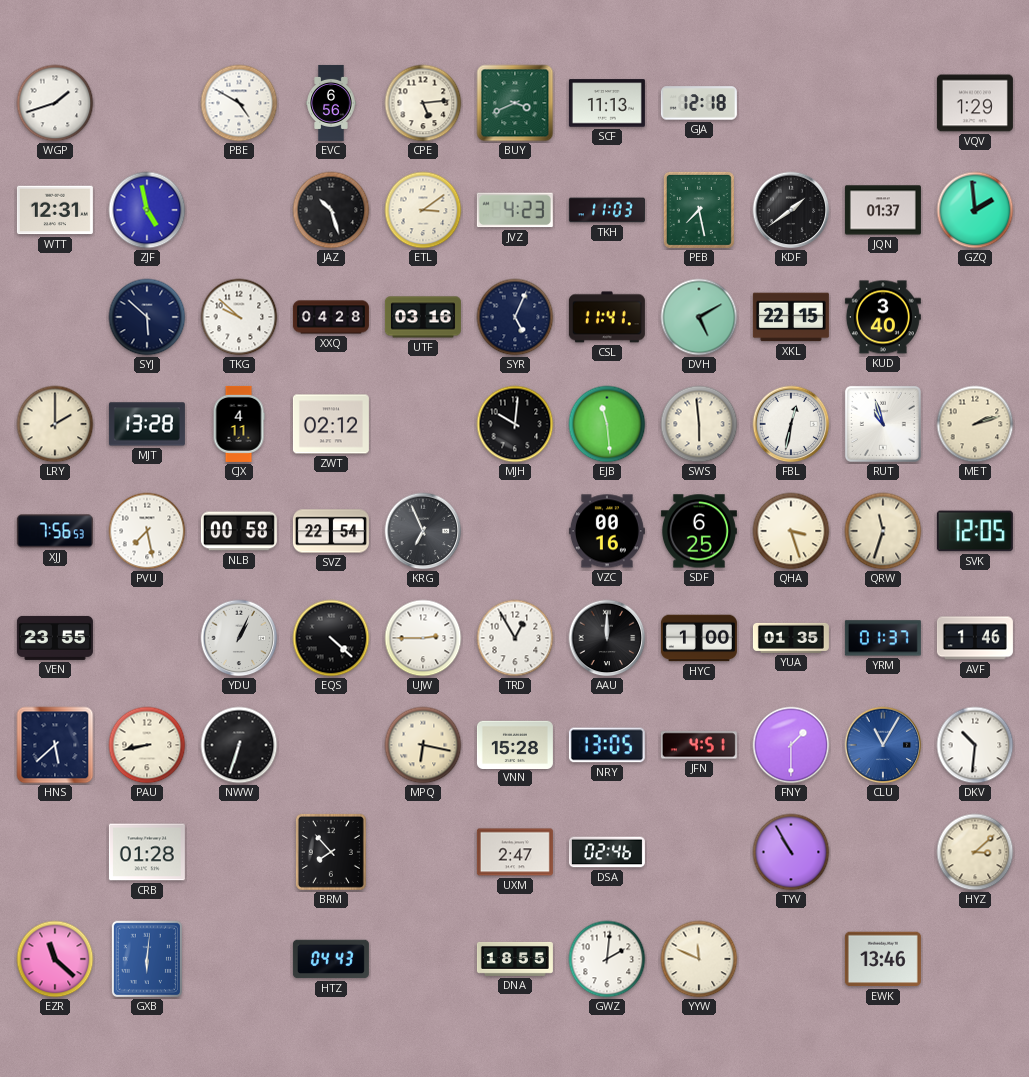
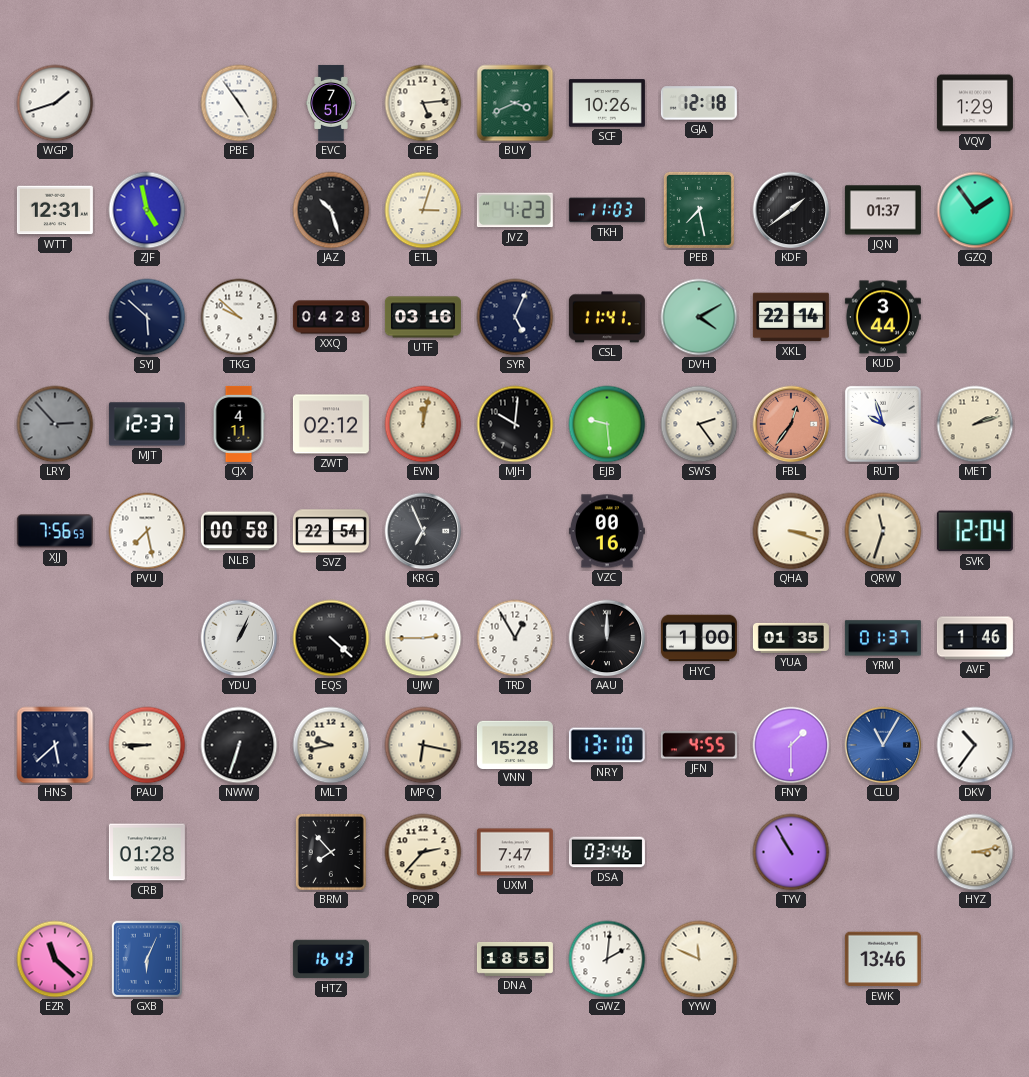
PBE: 4:50 -> 4:54
EVC: 6:56 -> 7:51
SCF: 11:13 -> 10:26
ETL: 3:09 -> 3:03
GZQ: 1:59 -> 1:54
DVH: 5:10 -> 4:10
XKL: 22:15 -> 22:14
KUD: 3:40 -> 3:44
LRY: 2:00 -> 2:53
LRY dial: cream -> grey
MJT: 13:28 -> 12:37
EVN: none -> 12:02
EJB: 11:29 -> 9:29
SWS: 5:59 -> 2:24
FBL: 12:32 -> 12:36
FBL dial: white -> salmon
RUT: 10:57 -> 9:57
SDF: 6:25 -> none
QHA: 3:27 -> 3:18
SVK: 12:05 -> 12:04
VEN: 23:55 -> none
PAU: 8:43 -> 8:45
MLT: none -> 9:43
NRY: 13:05 -> 13:10
JFN: 4:51 -> 4:55
DKV: 10:31 -> 10:36
PQP: none -> 2:37
UXM: 2:47 -> 7:47
DSA: 02:46 -> 03:46
HYZ: 3:08 -> 3:13
GXB: 6:01 -> 6:04
HTZ: 04:43 -> 16:43
